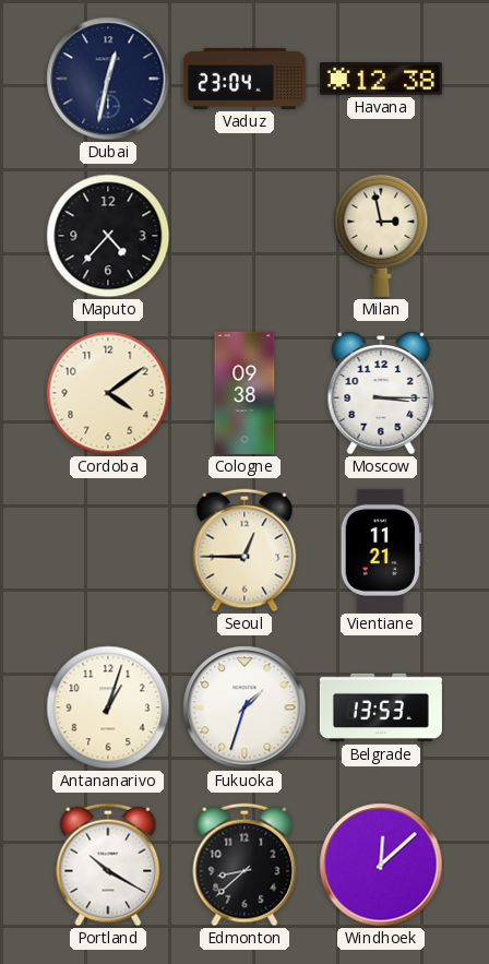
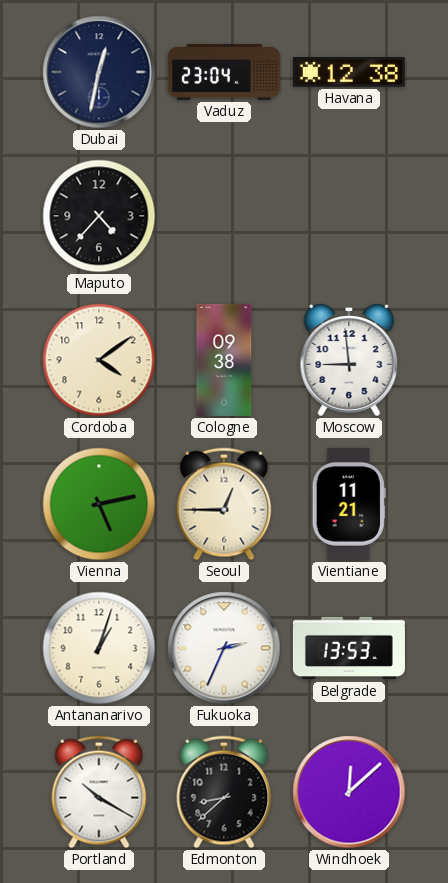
Milan: 2:58 -> none
Moscow: 3:15 -> 8:59
Vienna: none -> 5:13
Fukuoka: 1:33 -> 2:34
